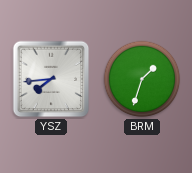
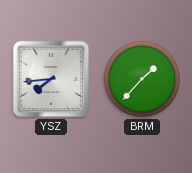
BRM: 1:33 -> 1:37
